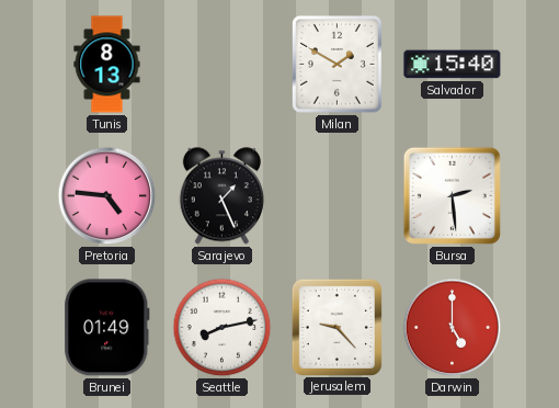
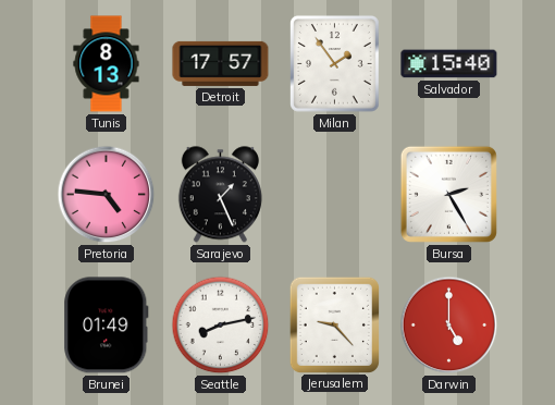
Detroit: none -> 17:57
Milan: 1:50 -> 1:54
Bursa: 2:29 -> 2:25
